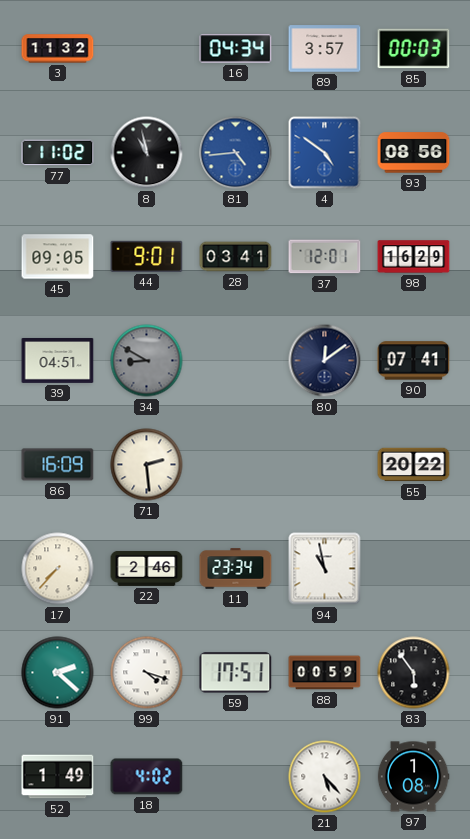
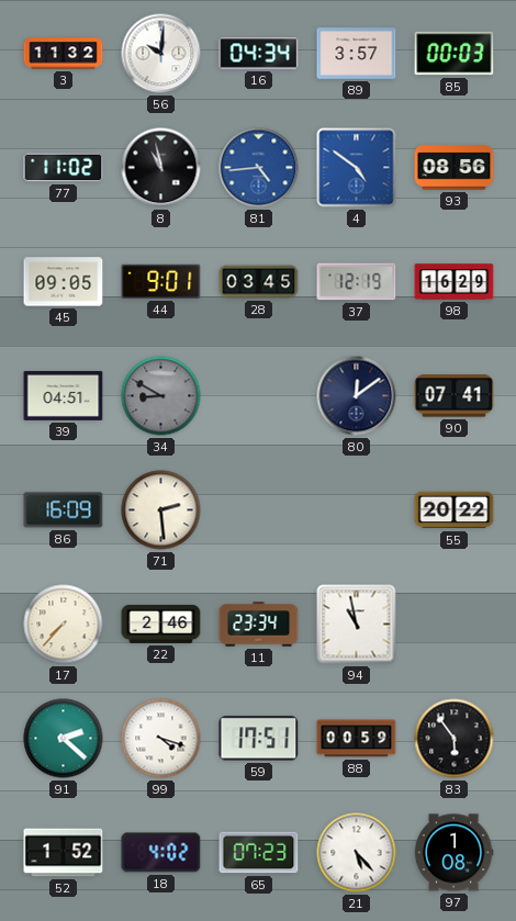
56: none -> 10:01
28: 03:41 -> 03:45
37: 12:01 -> 12:19
52: 1:49 -> 1:52
65: none -> 07:23
